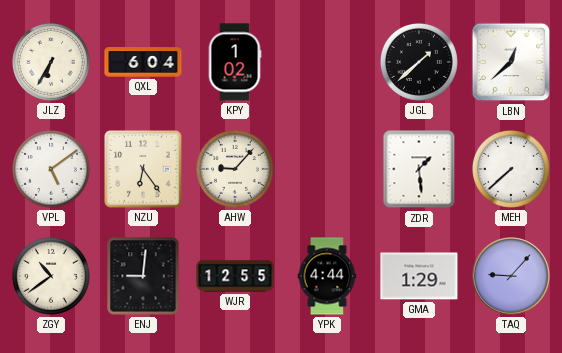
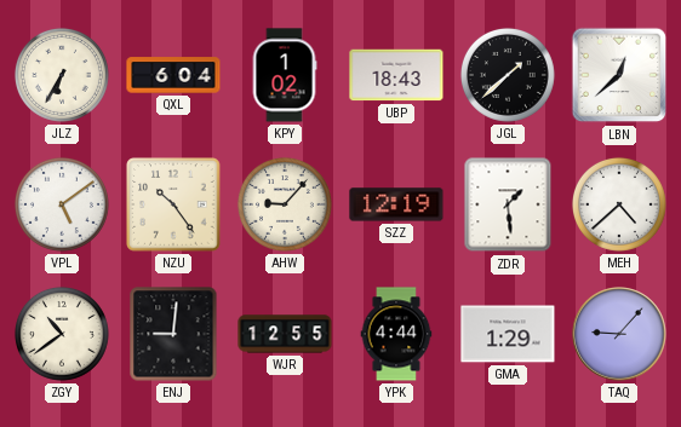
UBP: none -> 18:43
NZU: 6:24 -> 10:24
SZZ: none -> 12:19
MEH: 7:38 -> 4:38
